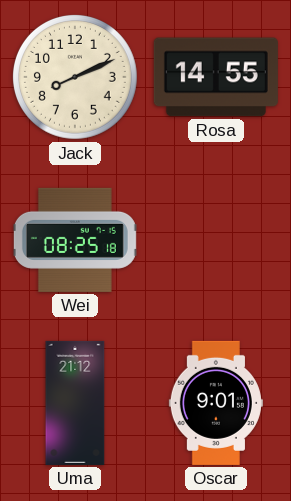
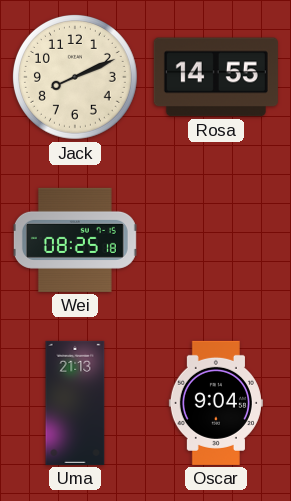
Uma: 21:12 -> 21:13
Oscar: 9:01 -> 9:04
